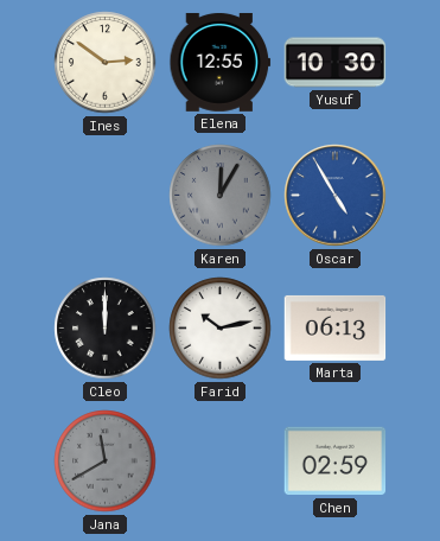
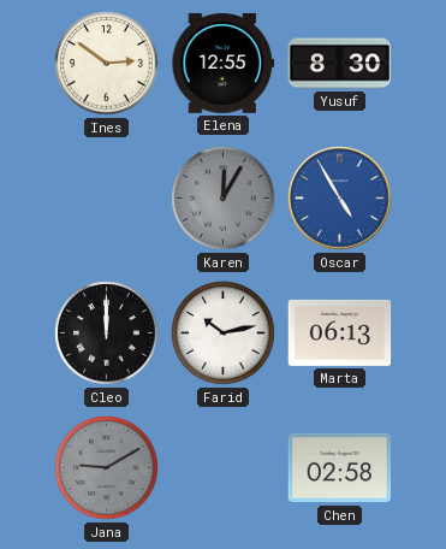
Yusuf: 10:30 -> 8:30
Jana: 11:40 -> 9:10
Chen: 02:59 -> 02:58
